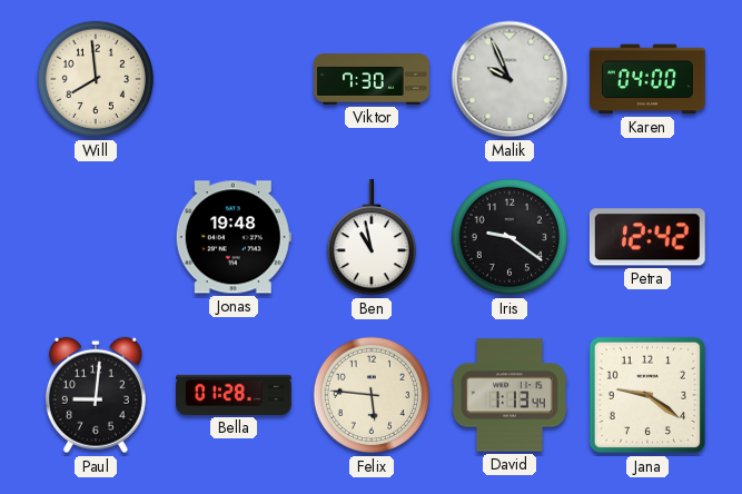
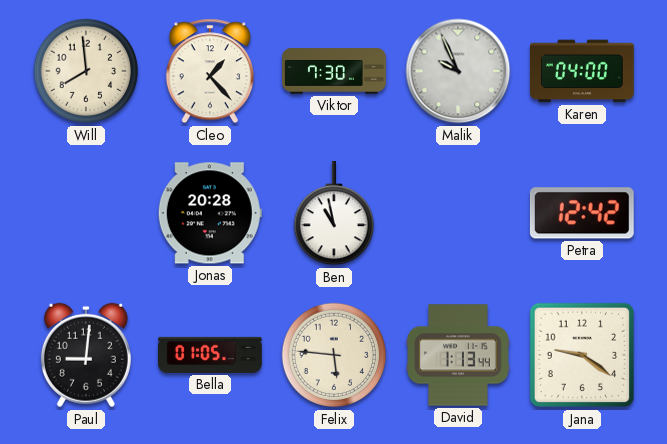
Cleo: none -> 1:23
Jonas: 19:48 -> 20:28
Iris: 9:21 -> none
Bella: 01:28 -> 01:05
